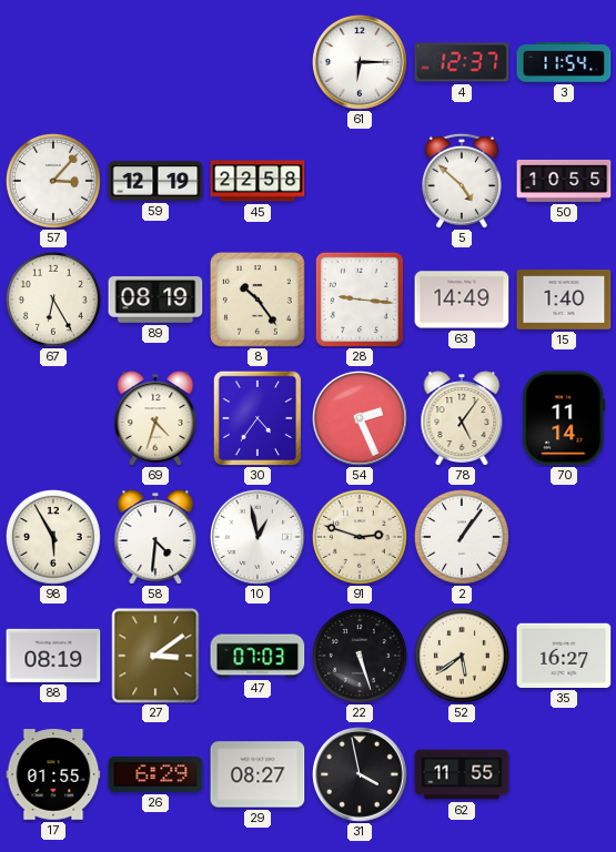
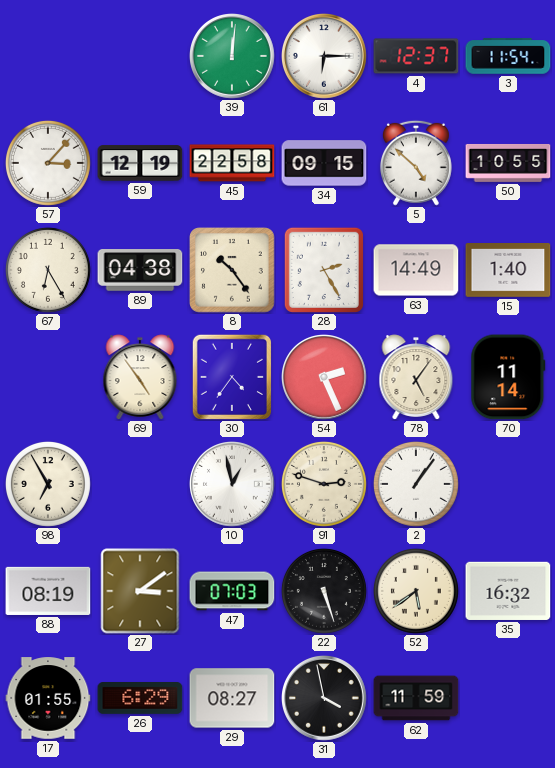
39: none -> 12:01
34: none -> 09:15
89: 08:19 -> 04:38
28: 9:16 -> 2:25
69: 4:33 -> 4:54
98: 5:55 -> 6:55
58: 4:31 -> none
35: 16:27 -> 16:32
62: 11:55 -> 11:59
